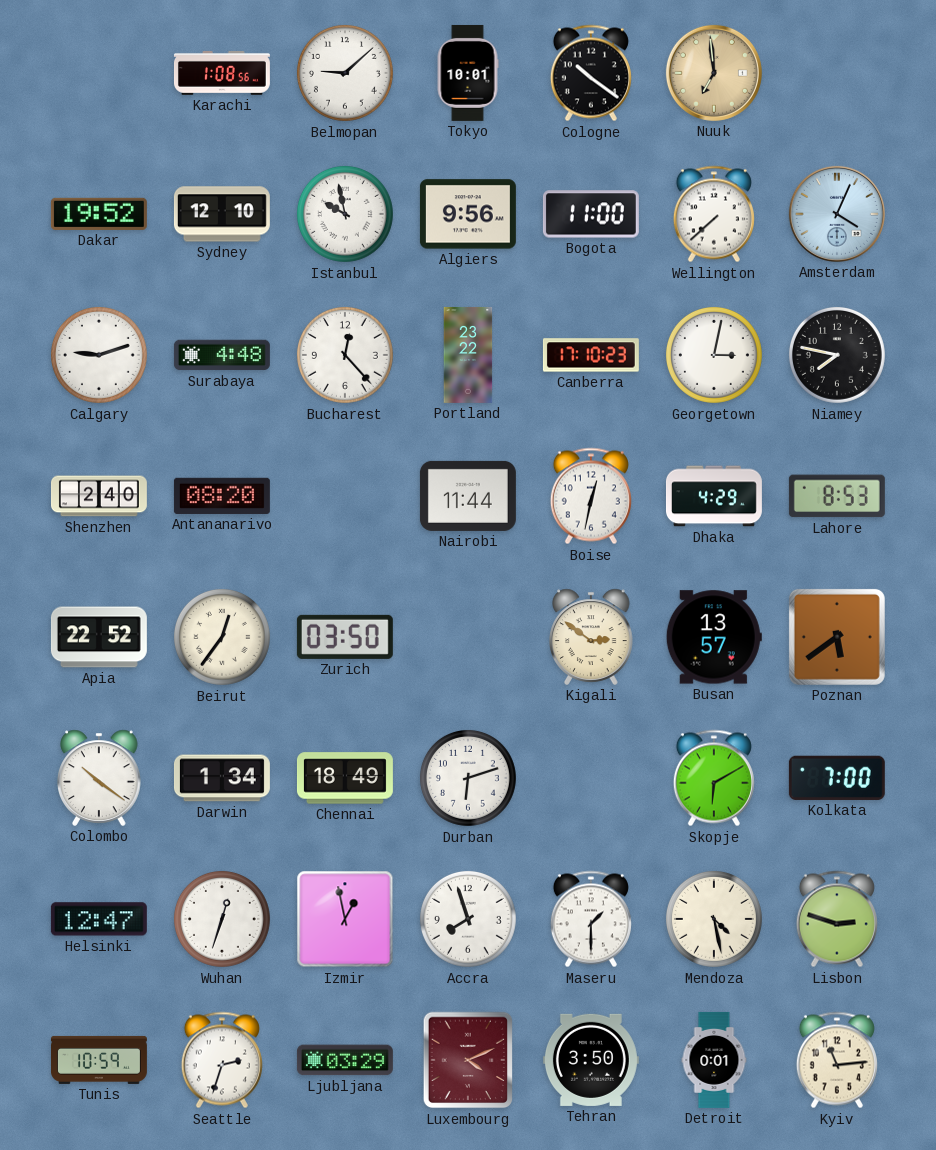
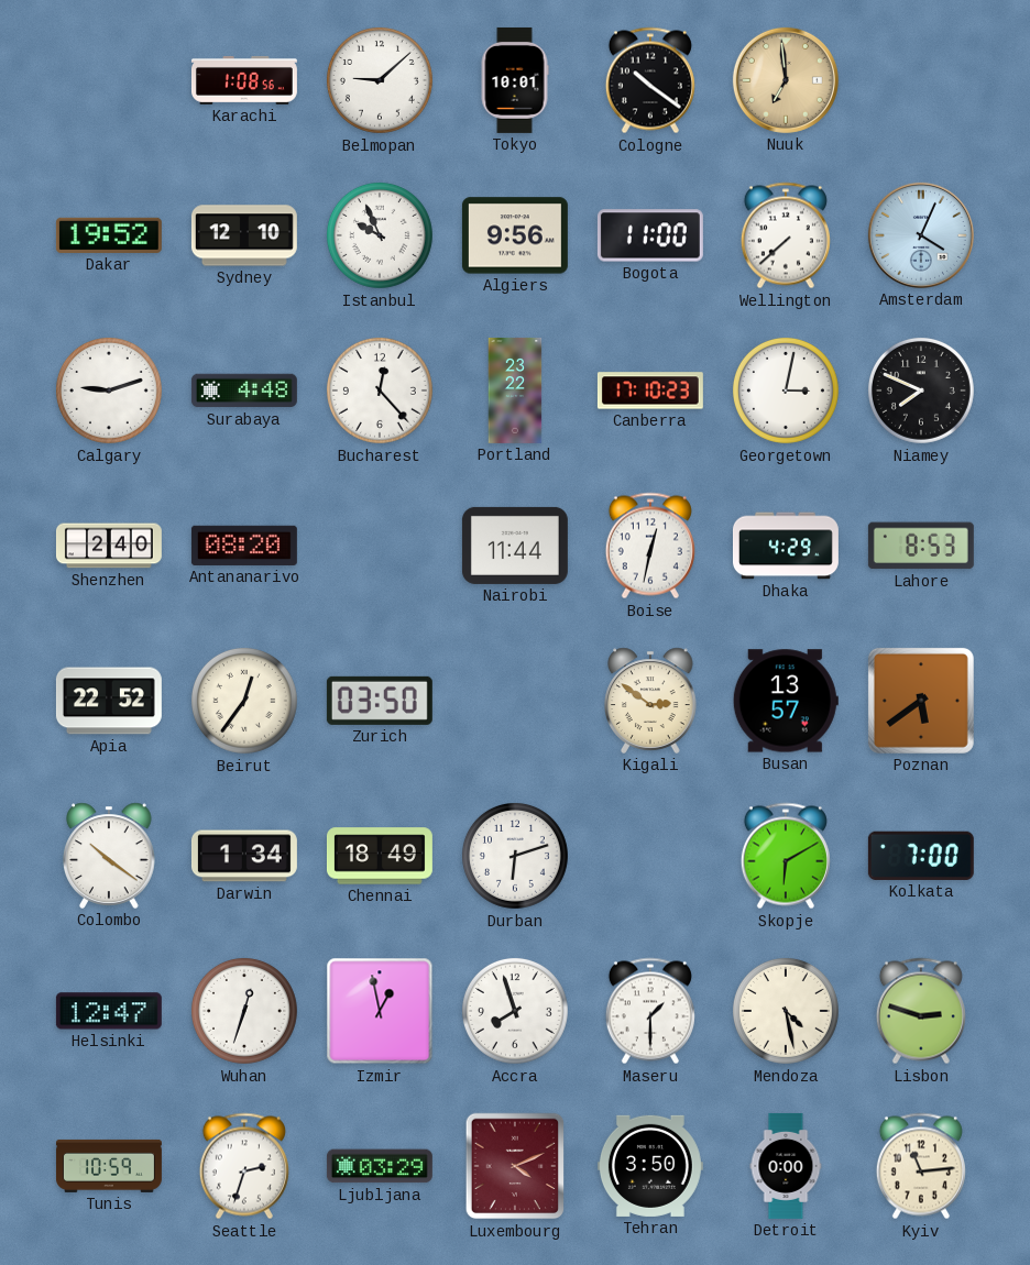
Istanbul: 9:58 -> 9:56
Niamey: 7:47 -> 7:49
Detroit: 0:01 -> 0:00
